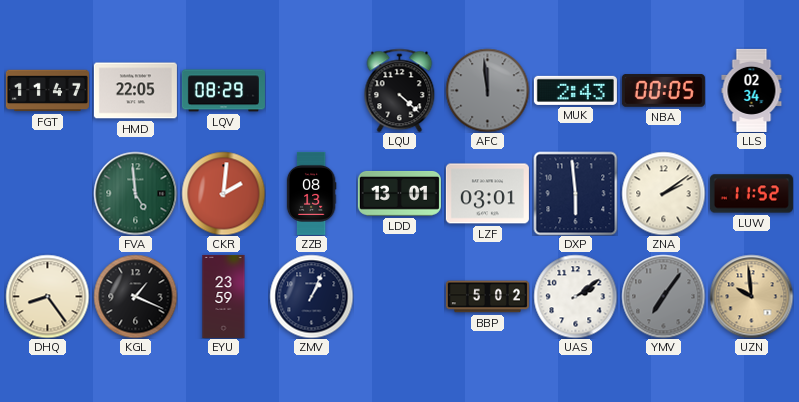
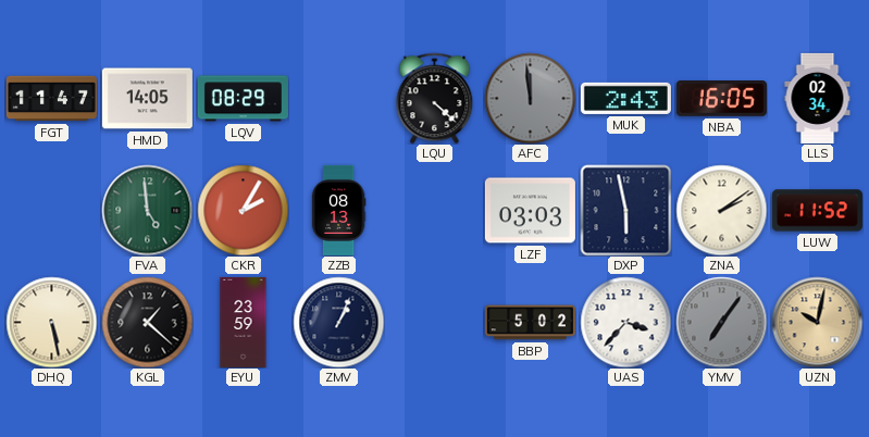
HMD: 22:05 -> 14:05
NBA: 00:05 -> 16:05
CKR: 2:01 -> 2:05
LDD: 13:01 -> none
LZF: 03:01 -> 03:03
DXP: 5:59 -> 5:58
DHQ: 8:24 -> 5:28
KGL: 1:19 -> 1:22
UAS: 2:09 -> 3:37
UZN: 9:59 -> 10:02
